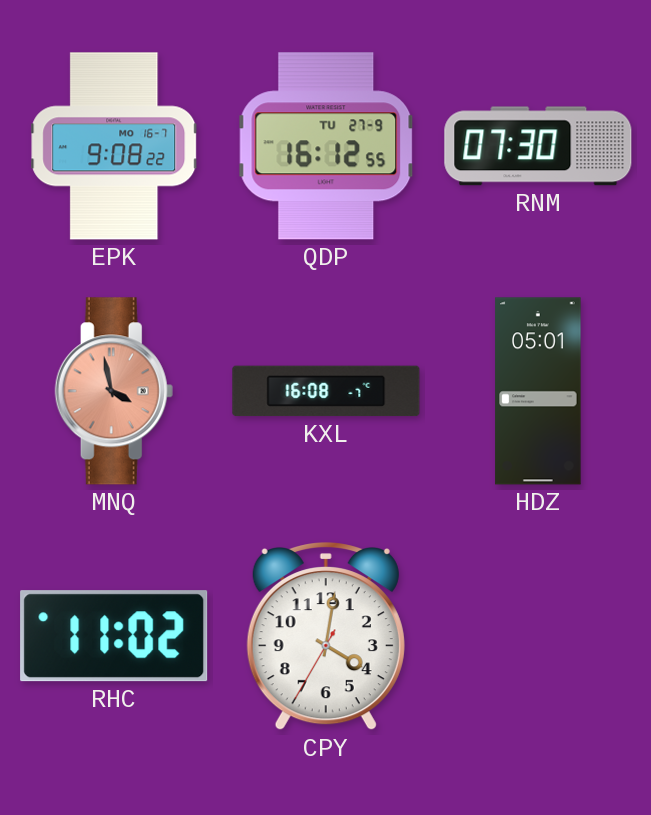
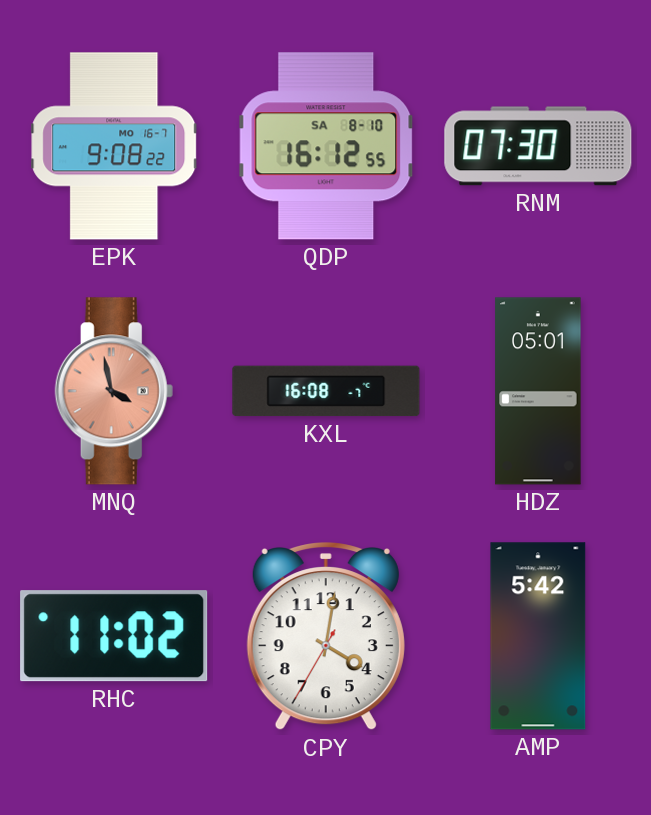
QDP date: TU 27-9 -> SA 8-10
AMP: none -> 5:42
